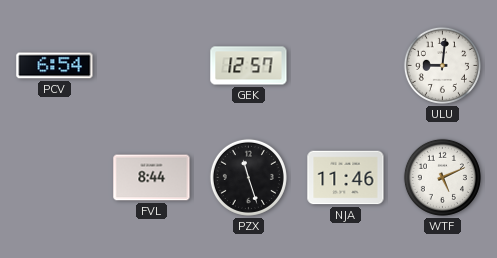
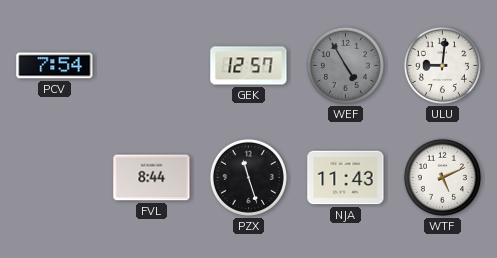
PCV: 6:54 -> 7:54
WEF: none -> 4:55
NJA: 11:46 -> 11:43
